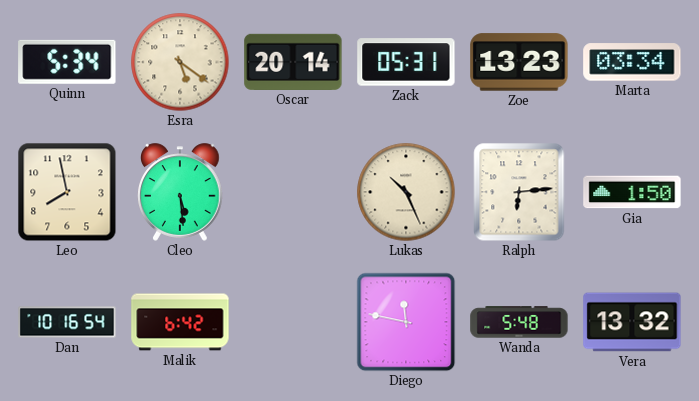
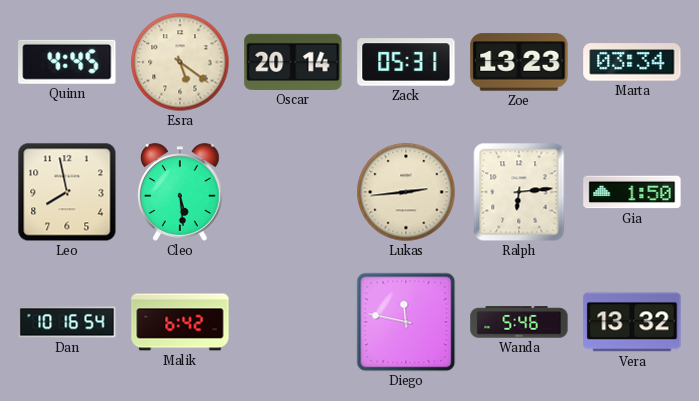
Quinn: 5:34 -> 4:45
Lukas: 10:26 -> 2:44
Wanda: 5:48 -> 5:46
